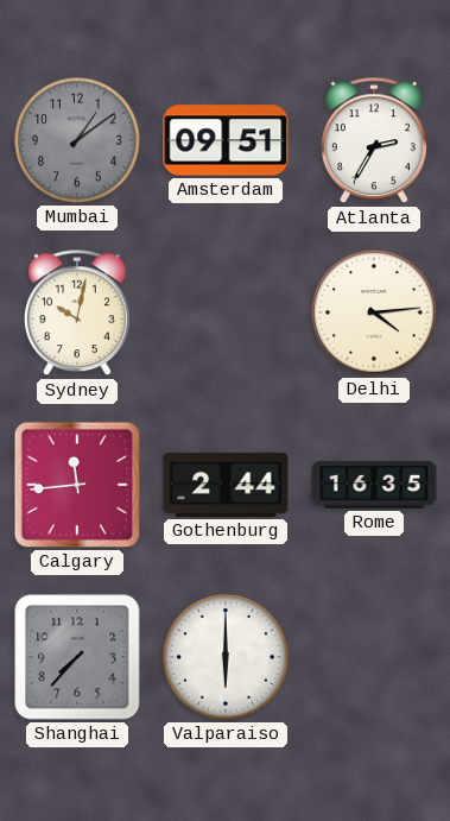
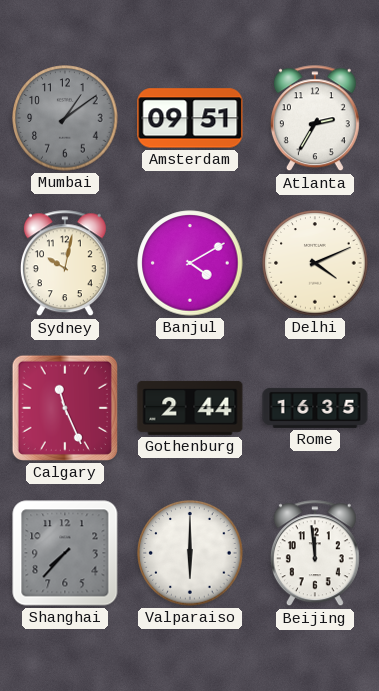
Banjul: none -> 4:10
Delhi: 4:14 -> 4:11
Calgary: 11:44 -> 11:26
Beijing: none -> 11:59
